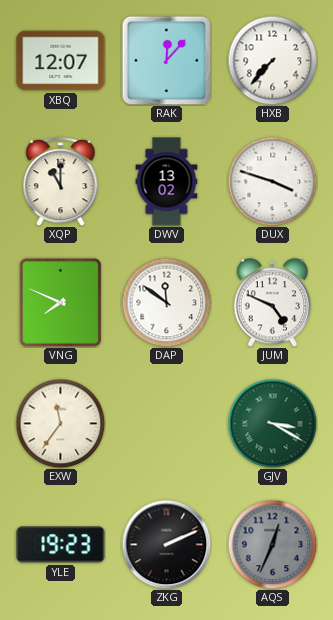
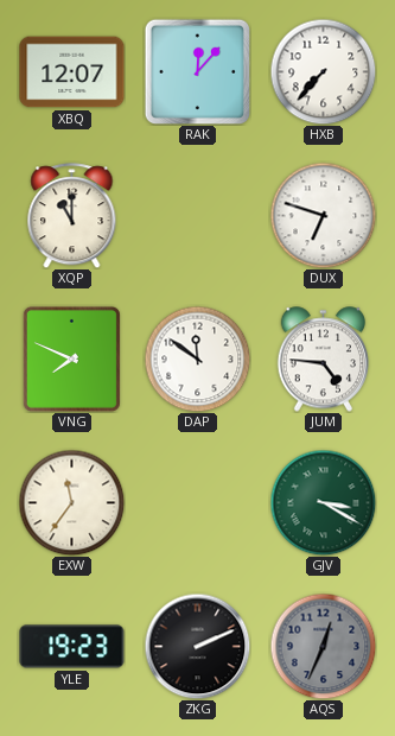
DWV: 13:02 -> none
DUX: 3:48 -> 6:48
JUM: 4:49 -> 4:46
